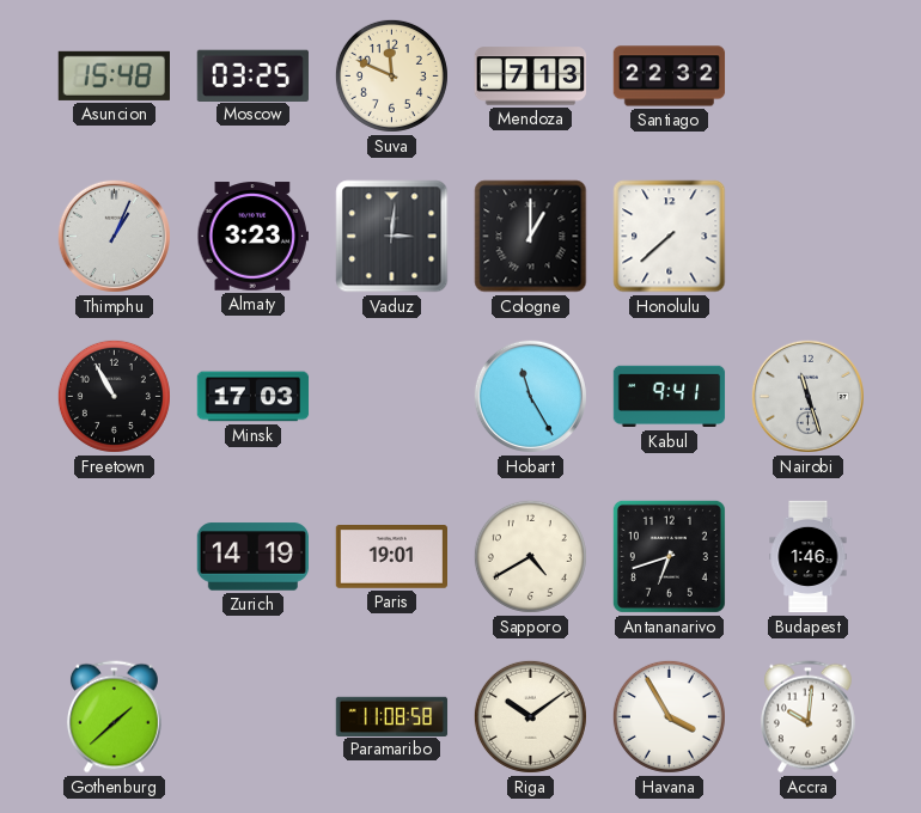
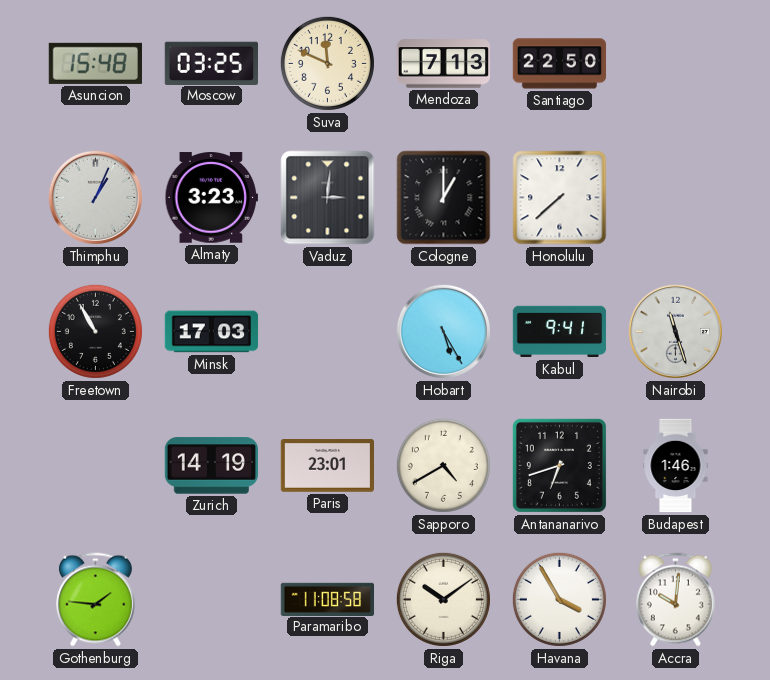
Santiago: 22:32 -> 22:50
Hobart: 11:25 -> 5:25
Paris: 19:01 -> 23:01
Gothenburg: 1:38 -> 1:46
